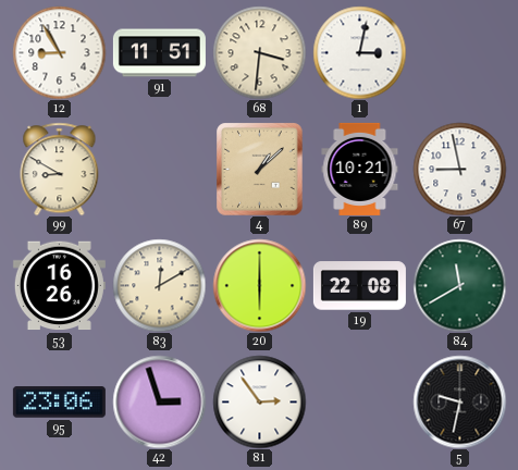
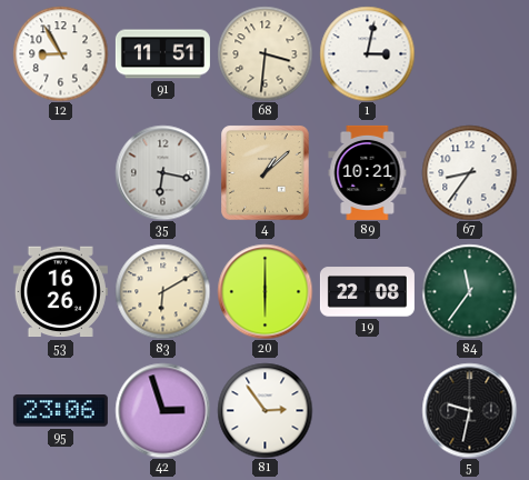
99: 8:50 -> none
35: none -> 6:17
67: 8:58 -> 8:36
83: 12:10 -> 6:10
84: 11:40 -> 11:36
